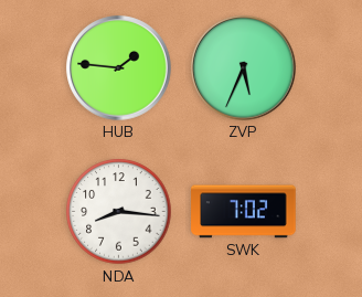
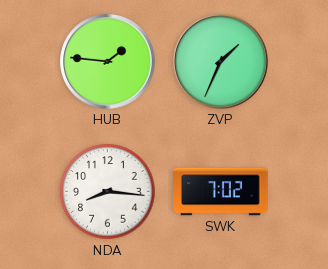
ZVP: 5:34 -> 1:34
